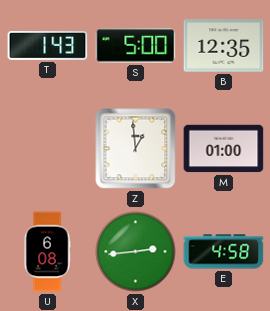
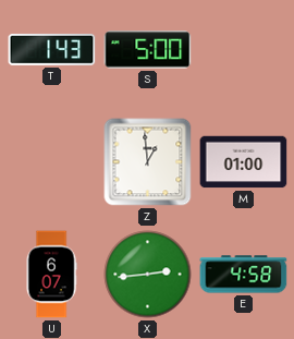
B: 12:35 -> none
U: 6:08 -> 6:07
